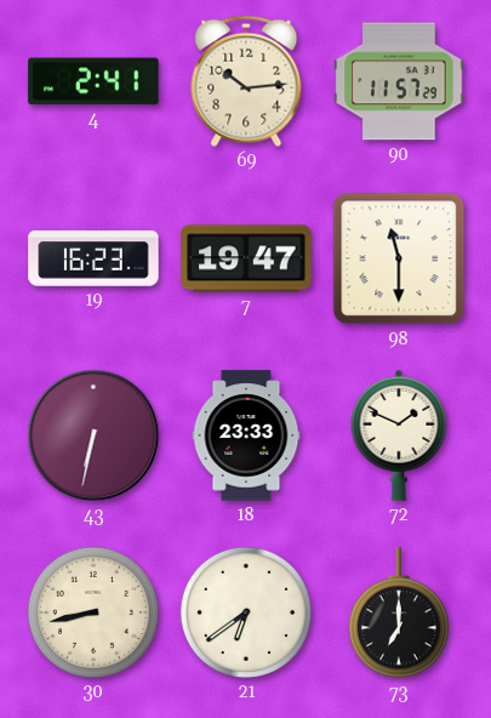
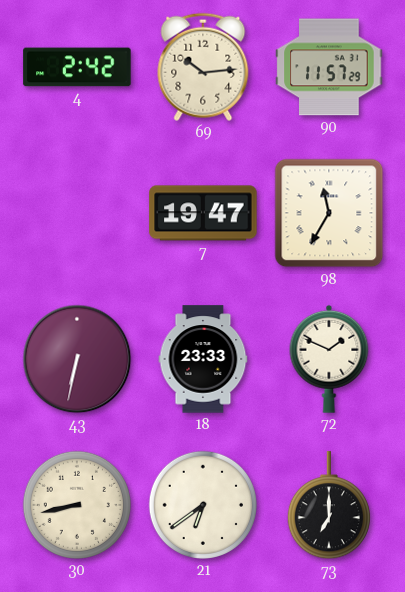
4: 2:41 -> 2:42
19: 16:23 -> none
98: 11:30 -> 11:35
